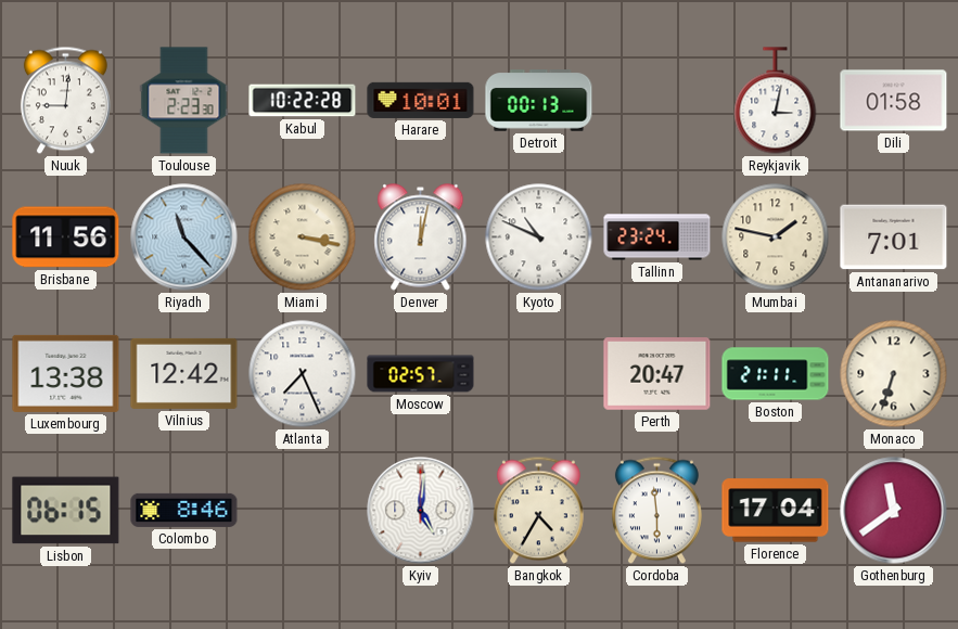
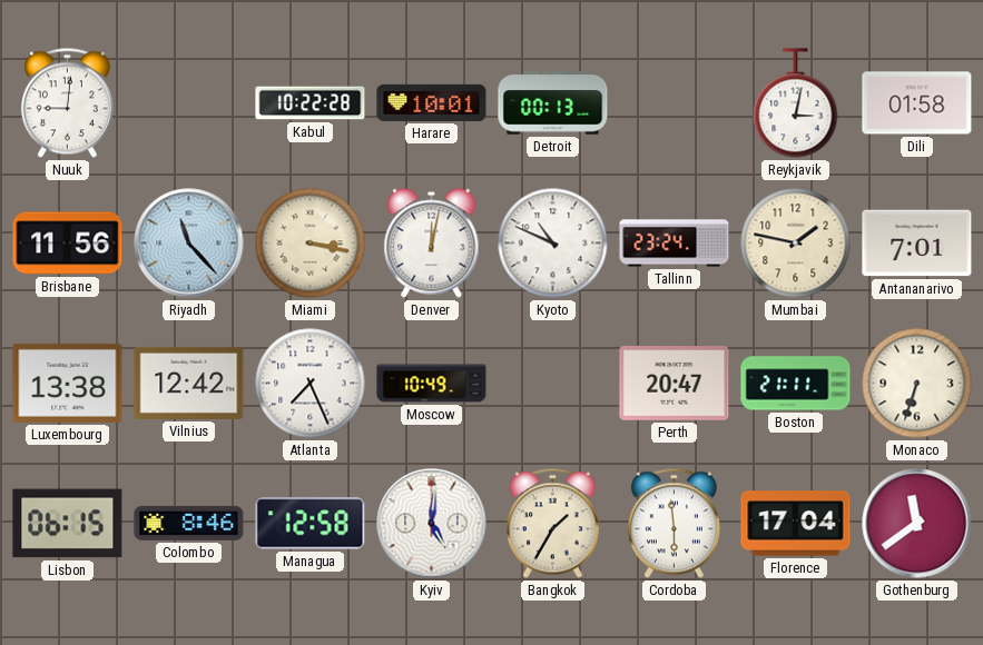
Toulouse: 2:23 -> none
Moscow: 02:57 -> 10:49
Managua: none -> 12:58
Bangkok: 4:35 -> 1:35
